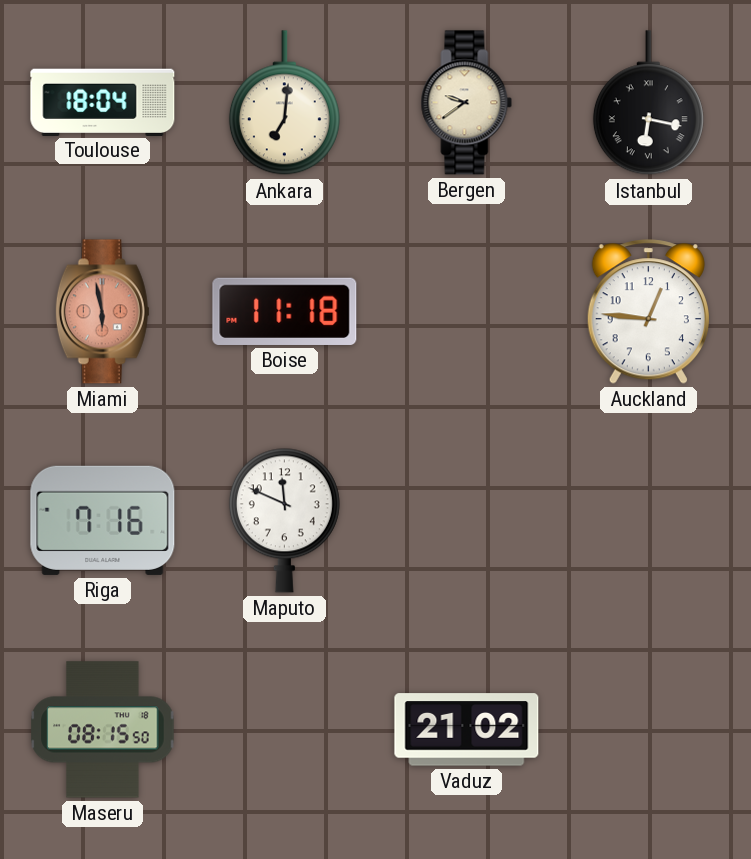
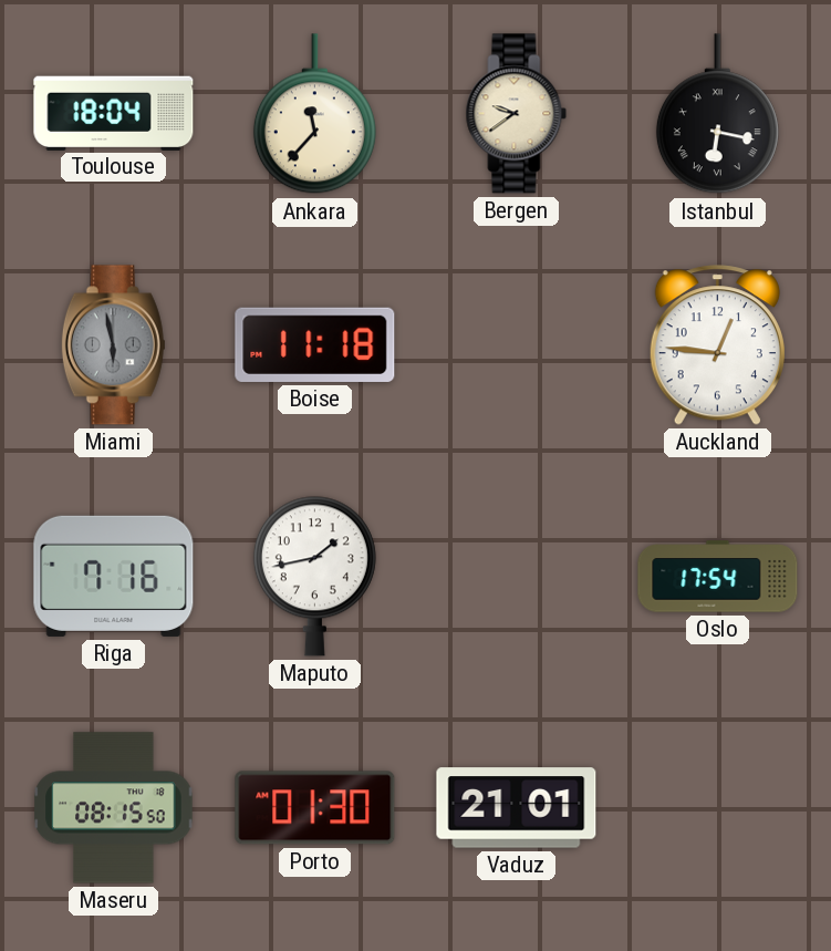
Ankara: 7:01 -> 11:37
Miami dial: salmon -> grey
Maputo: 11:49 -> 1:43
Oslo: none -> 17:54
Porto: none -> 01:30
Vaduz: 21:02 -> 21:01
